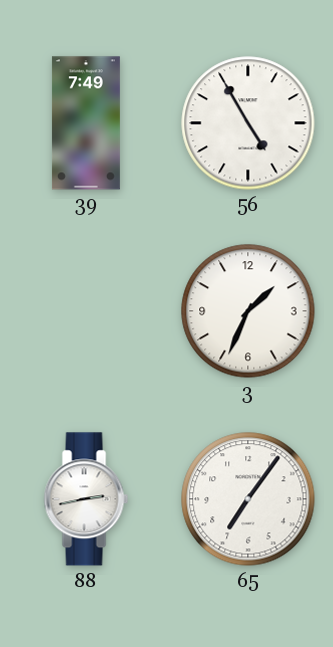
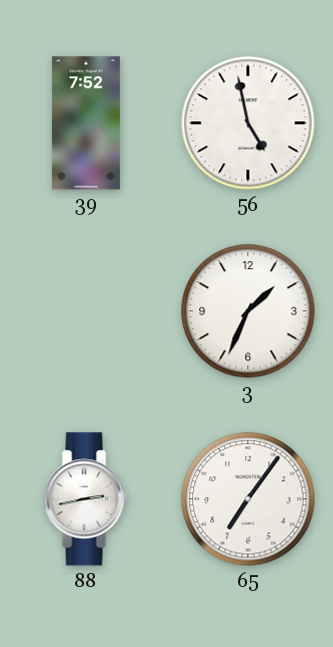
39: 7:49 -> 7:52
56: 4:55 -> 4:58
